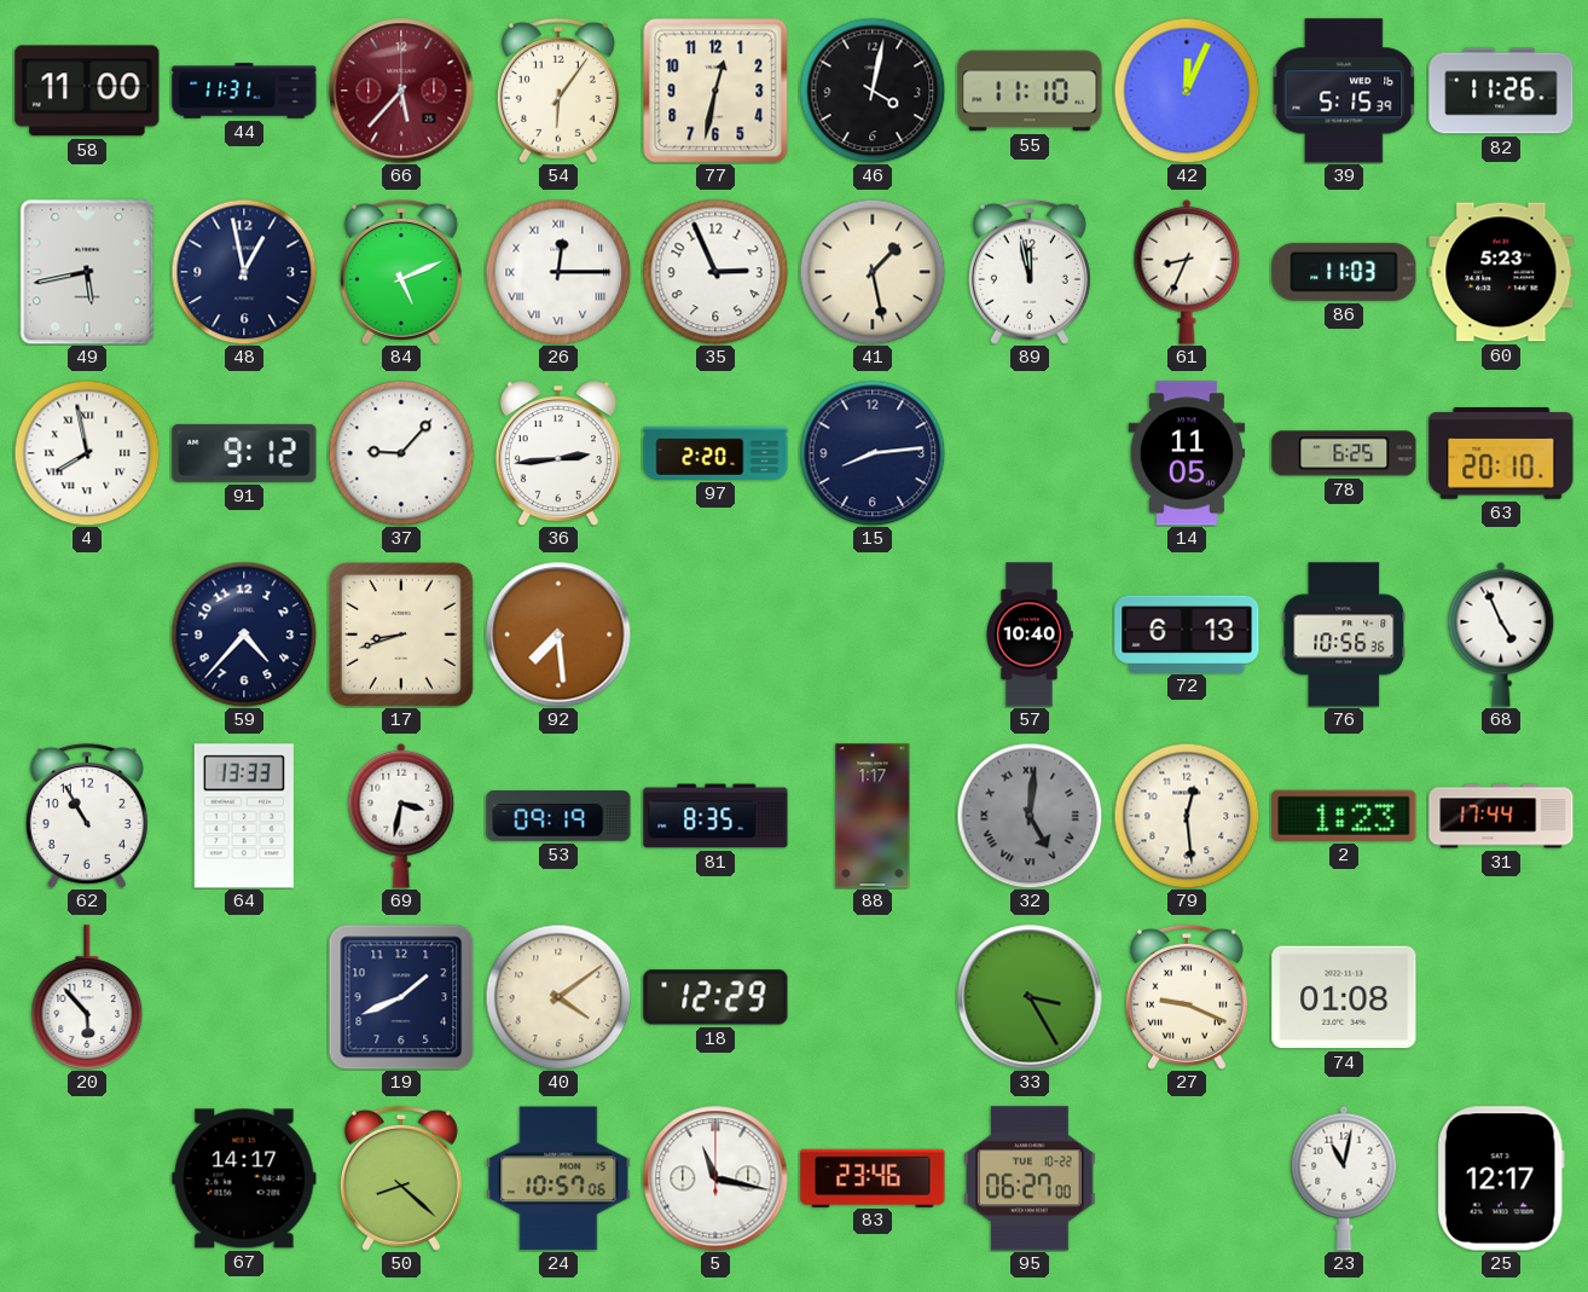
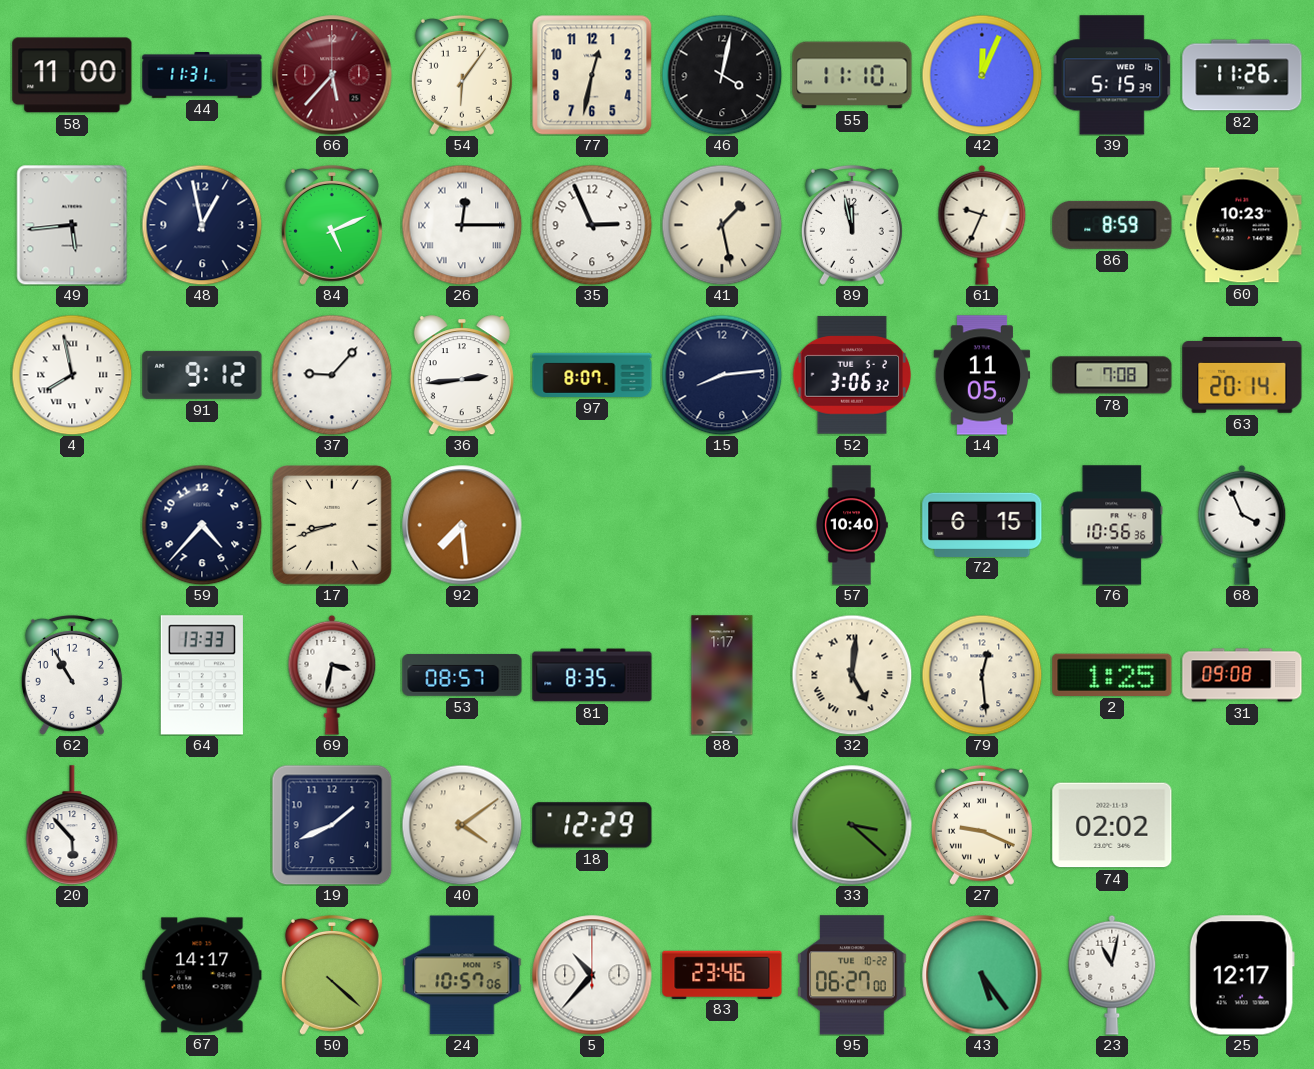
49: 5:43 -> 5:44
61: 8:34 -> 9:34
86: 11:03 -> 8:59
60: 5:23 -> 10:23
97: 2:20 -> 8:07
52: none -> 3:06
78: 6:25 -> 7:08
63: 20:10 -> 20:14
72: 6:13 -> 6:15
68: 4:56 -> 3:56
53: 09:19 -> 08:57
32 dial: grey -> cream
2: 1:23 -> 1:25
31: 17:44 -> 09:08
33: 3:25 -> 3:22
74: 01:08 -> 02:02
50: 8:22 -> 4:22
5: 11:17 -> 10:37
43: none -> 5:24
